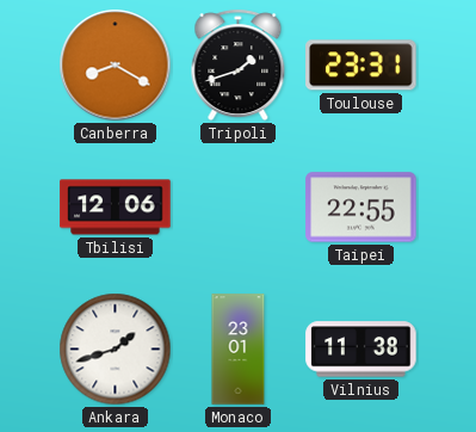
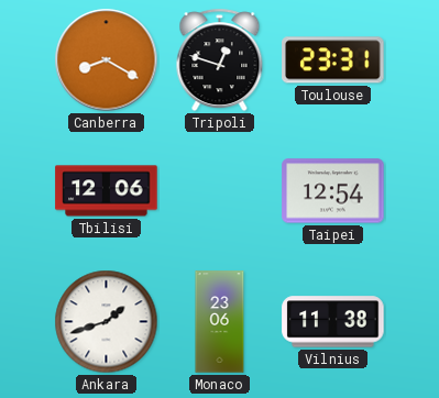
Tripoli: 1:42 -> 12:48
Taipei: 22:55 -> 12:54
Monaco: 23:01 -> 23:06
